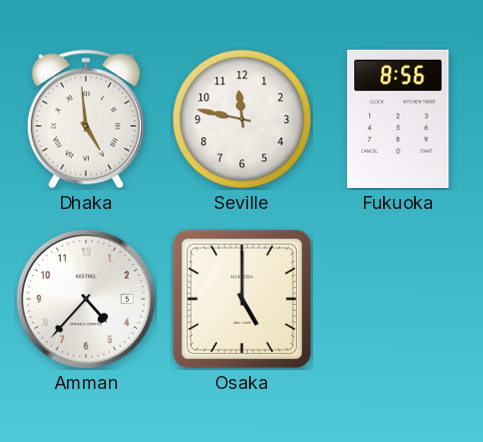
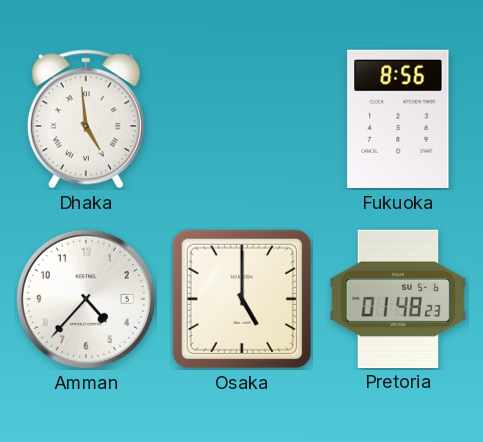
Seville: 11:47 -> none
Pretoria: none -> 01:48
